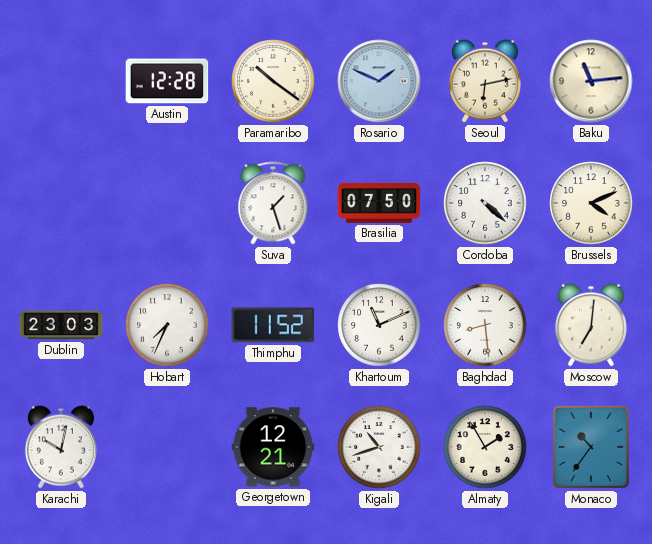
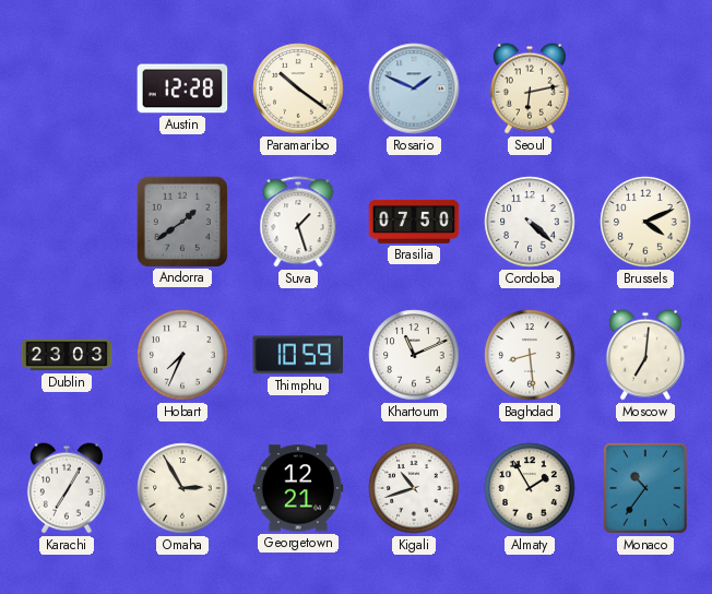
Baku: 11:14 -> none
Andorra: none -> 1:39
Thimphu: 11:52 -> 10:59
Karachi: 10:02 -> 7:05
Omaha: none -> 2:55
